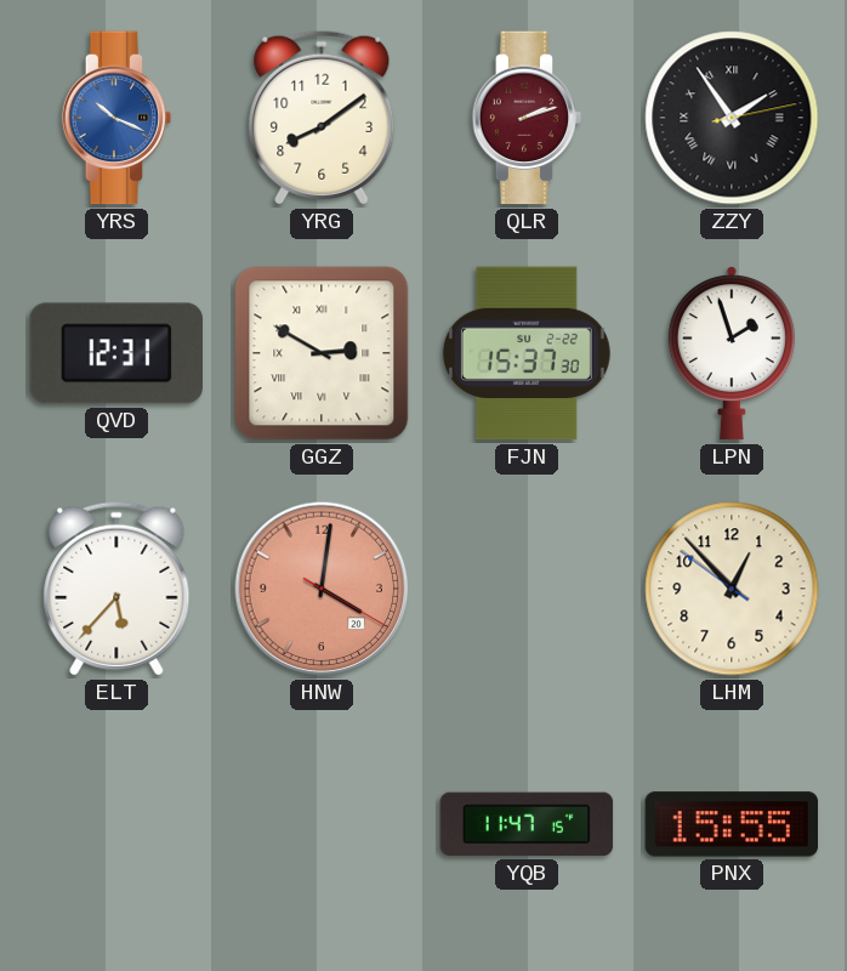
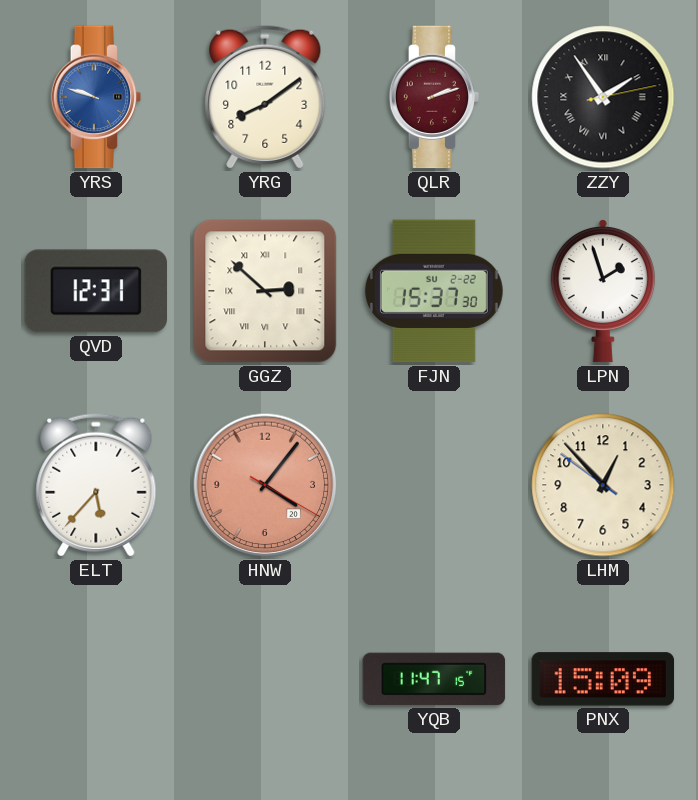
YRS: 10:19 -> 9:48
GGZ: 2:50 -> 2:52
HNW: 4:01 -> 4:06
PNX: 15:55 -> 15:09
